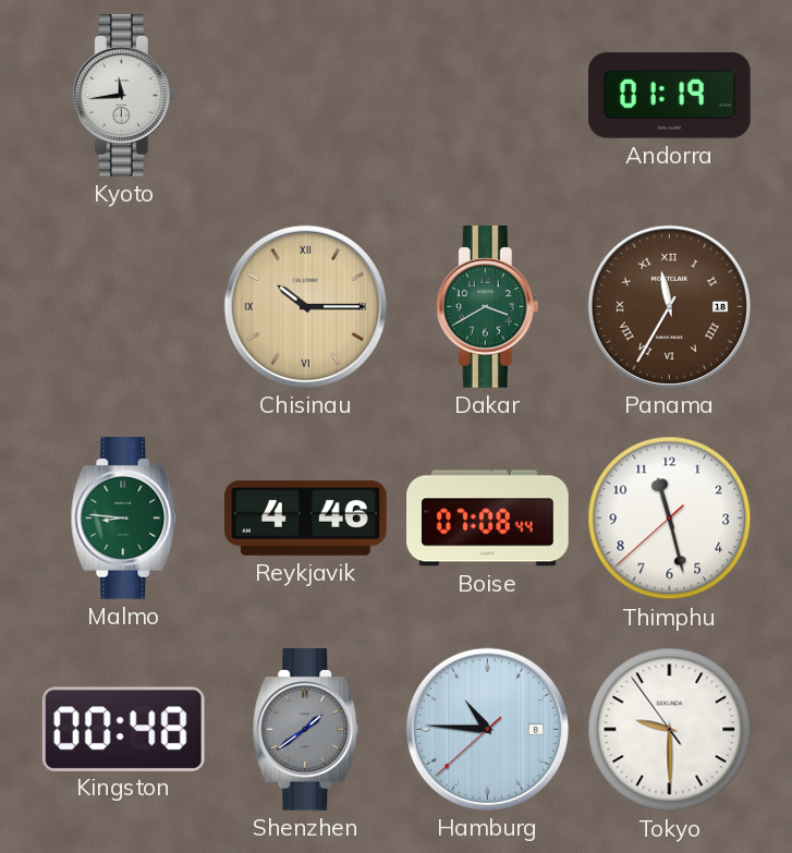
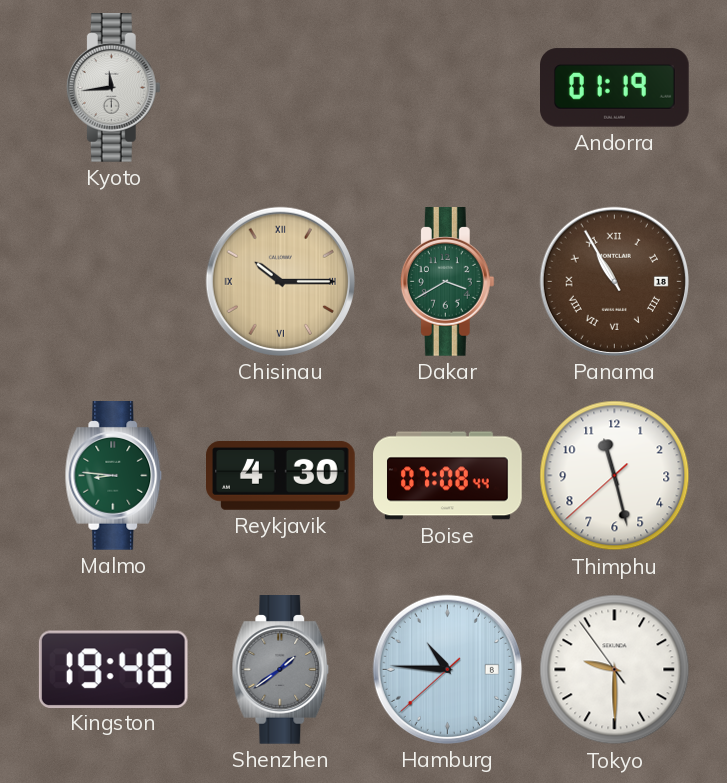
Panama: 11:35 -> 10:55
Reykjavik: 4:46 -> 4:30
Kingston: 00:48 -> 19:48
